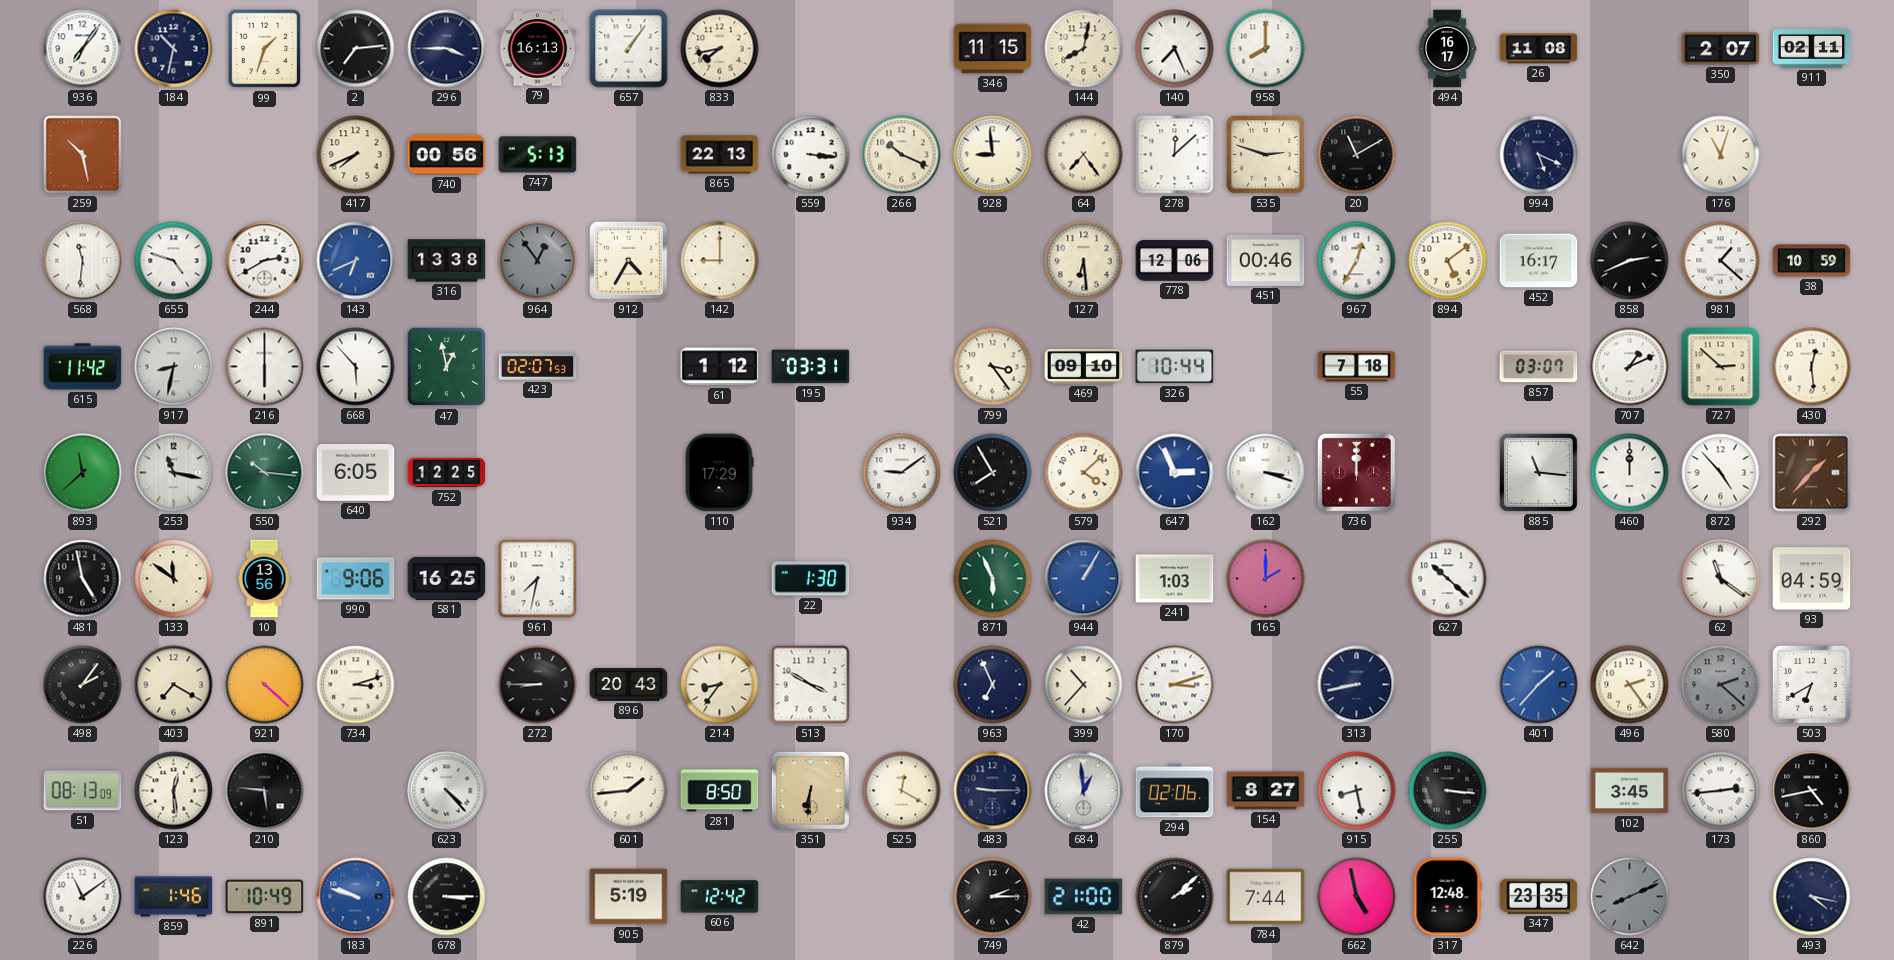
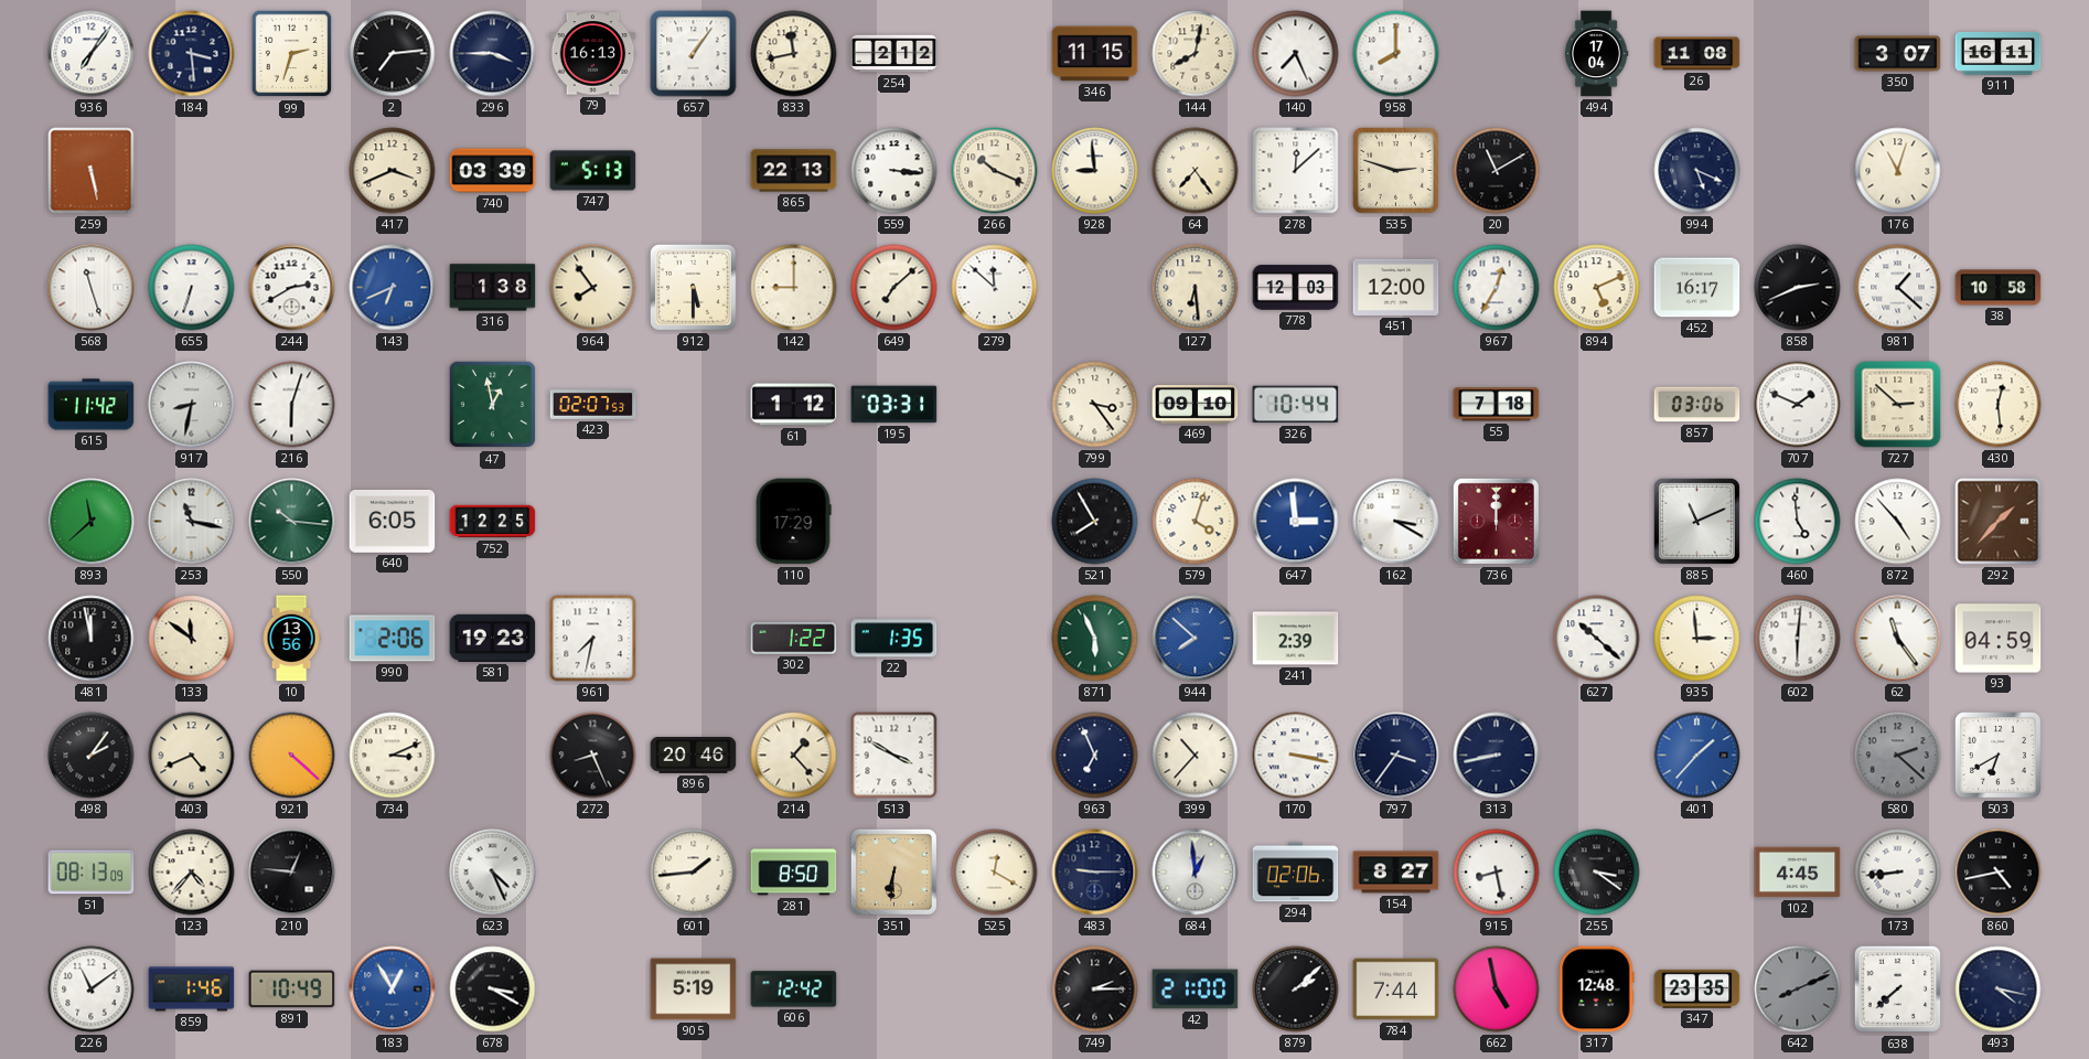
184: 10:32 -> 3:29
99: 1:33 -> 2:33
833: 7:43 -> 11:43
254: none -> 2:12
494: 16:17 -> 17:04
350: 2:07 -> 3:07
911: 02:11 -> 16:11
259: 10:28 -> 5:28
417: 7:41 -> 3:41
740: 00:56 -> 03:39
568: 11:31 -> 11:27
655: 4:48 -> 6:33
316: 13:38 -> 1:38
964: 12:54 -> 7:54
964 dial: grey -> cream
912: 4:35 -> 5:30
649: none -> 7:08
279: none -> 11:52
778: 12:06 -> 12:03
451: 00:46 -> 12:00
894: 5:09 -> 5:11
38: 10:59 -> 10:58
216: 6:00 -> 6:03
668: 5:53 -> none
857: 03:07 -> 03:06
707: 1:11 -> 1:49
934: 9:09 -> none
579: 4:08 -> 4:03
647: 2:56 -> 2:59
162: 3:18 -> 3:20
885: 11:16 -> 11:11
460: 12:00 -> 4:59
481: 4:58 -> 11:58
990: 9:06 -> 2:06
581: 16:25 -> 19:23
302: none -> 1:22
22: 1:30 -> 1:35
944: 1:05 -> 7:52
241: 1:03 -> 2:39
165: 2:00 -> none
935: none -> 2:59
602: none -> 6:01
62: 11:21 -> 11:24
403: 7:20 -> 4:41
734: 3:12 -> 3:11
272: 8:45 -> 8:26
896: 20:43 -> 20:46
214: 8:36 -> 1:23
170: 3:12 -> 3:17
797: none -> 3:36
496: 2:24 -> none
123: 12:29 -> 4:37
210: 5:46 -> 12:46
623: 4:23 -> 4:26
255: 3:16 -> 3:21
102: 3:45 -> 4:45
173: 2:44 -> 8:44
183: 9:48 -> 12:55
678: 3:15 -> 3:20
638: none -> 7:38
